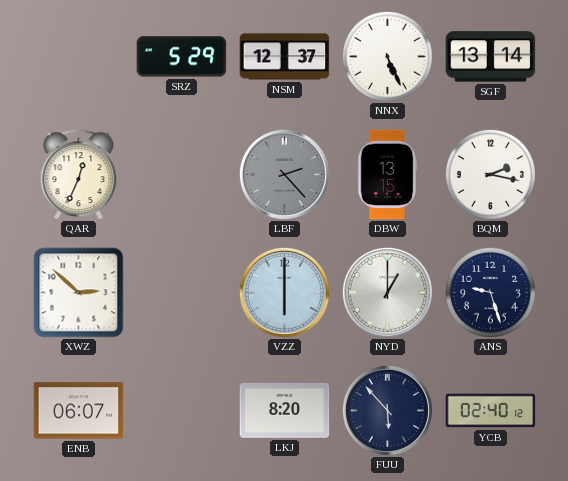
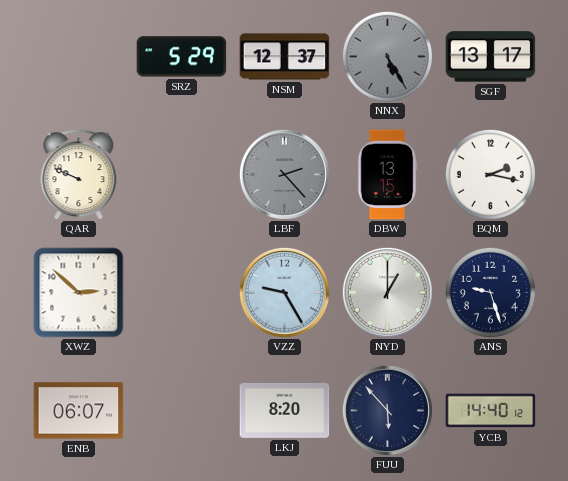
NNX: 5:26 -> 5:25
NNX dial: white -> grey
SGF: 13:14 -> 13:17
QAR: 12:34 -> 9:49
VZZ: 6:00 -> 9:25
YCB: 02:40 -> 14:40
